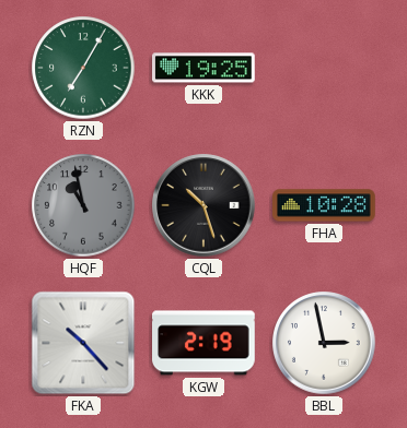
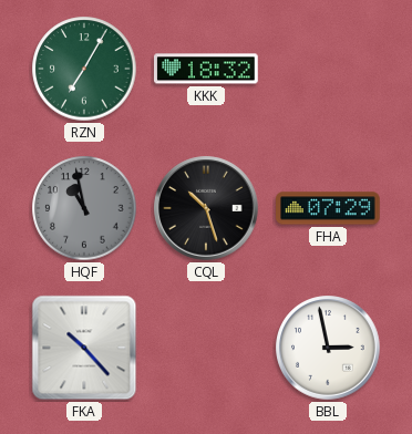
KKK: 19:25 -> 18:32
FHA: 10:28 -> 07:29
KGW: 2:19 -> none
